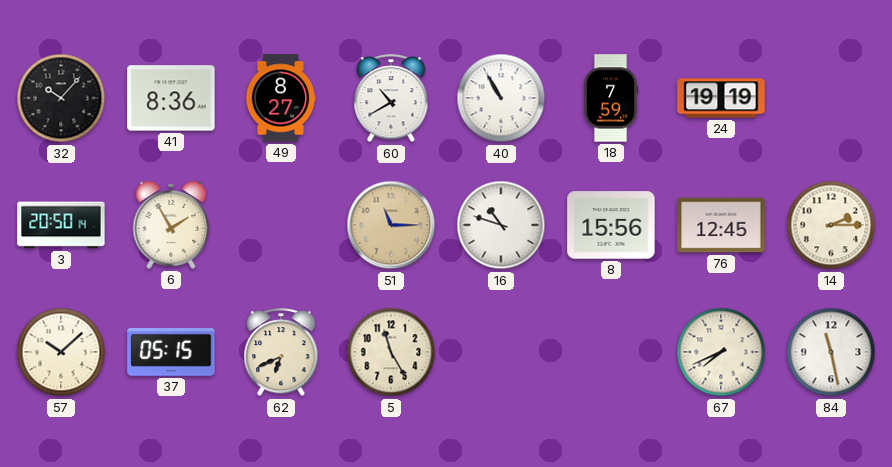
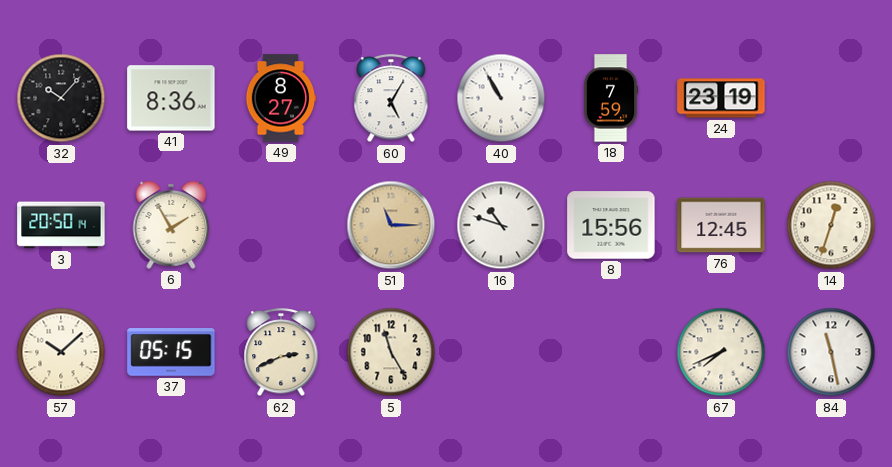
60: 10:40 -> 5:05
24: 19:19 -> 23:19
14: 2:15 -> 12:33
62: 6:41 -> 2:41
